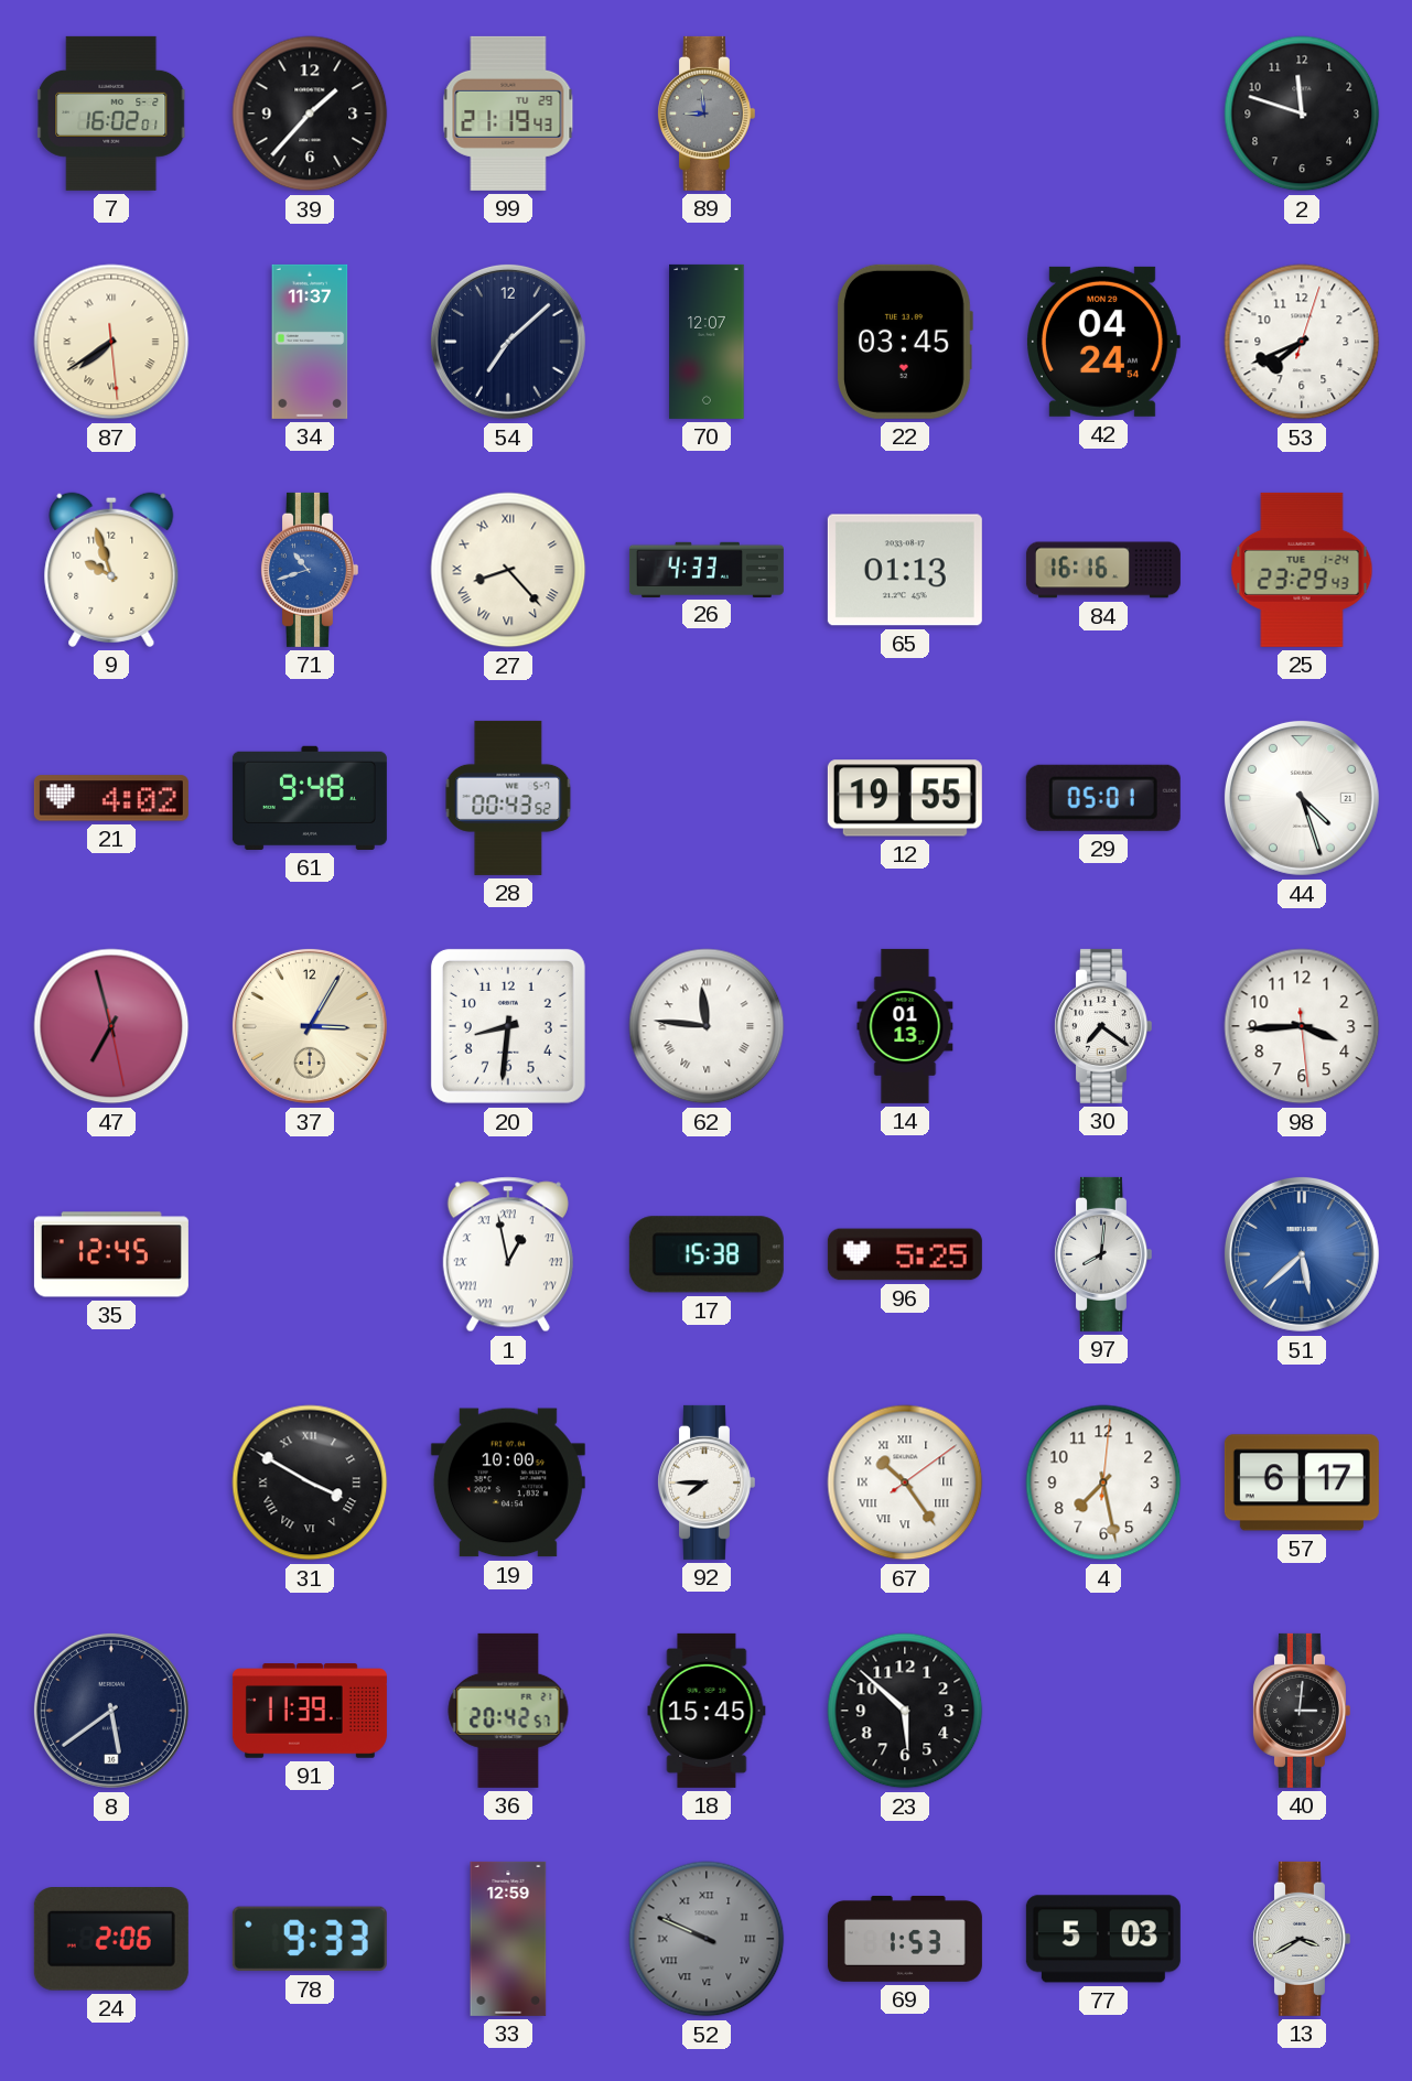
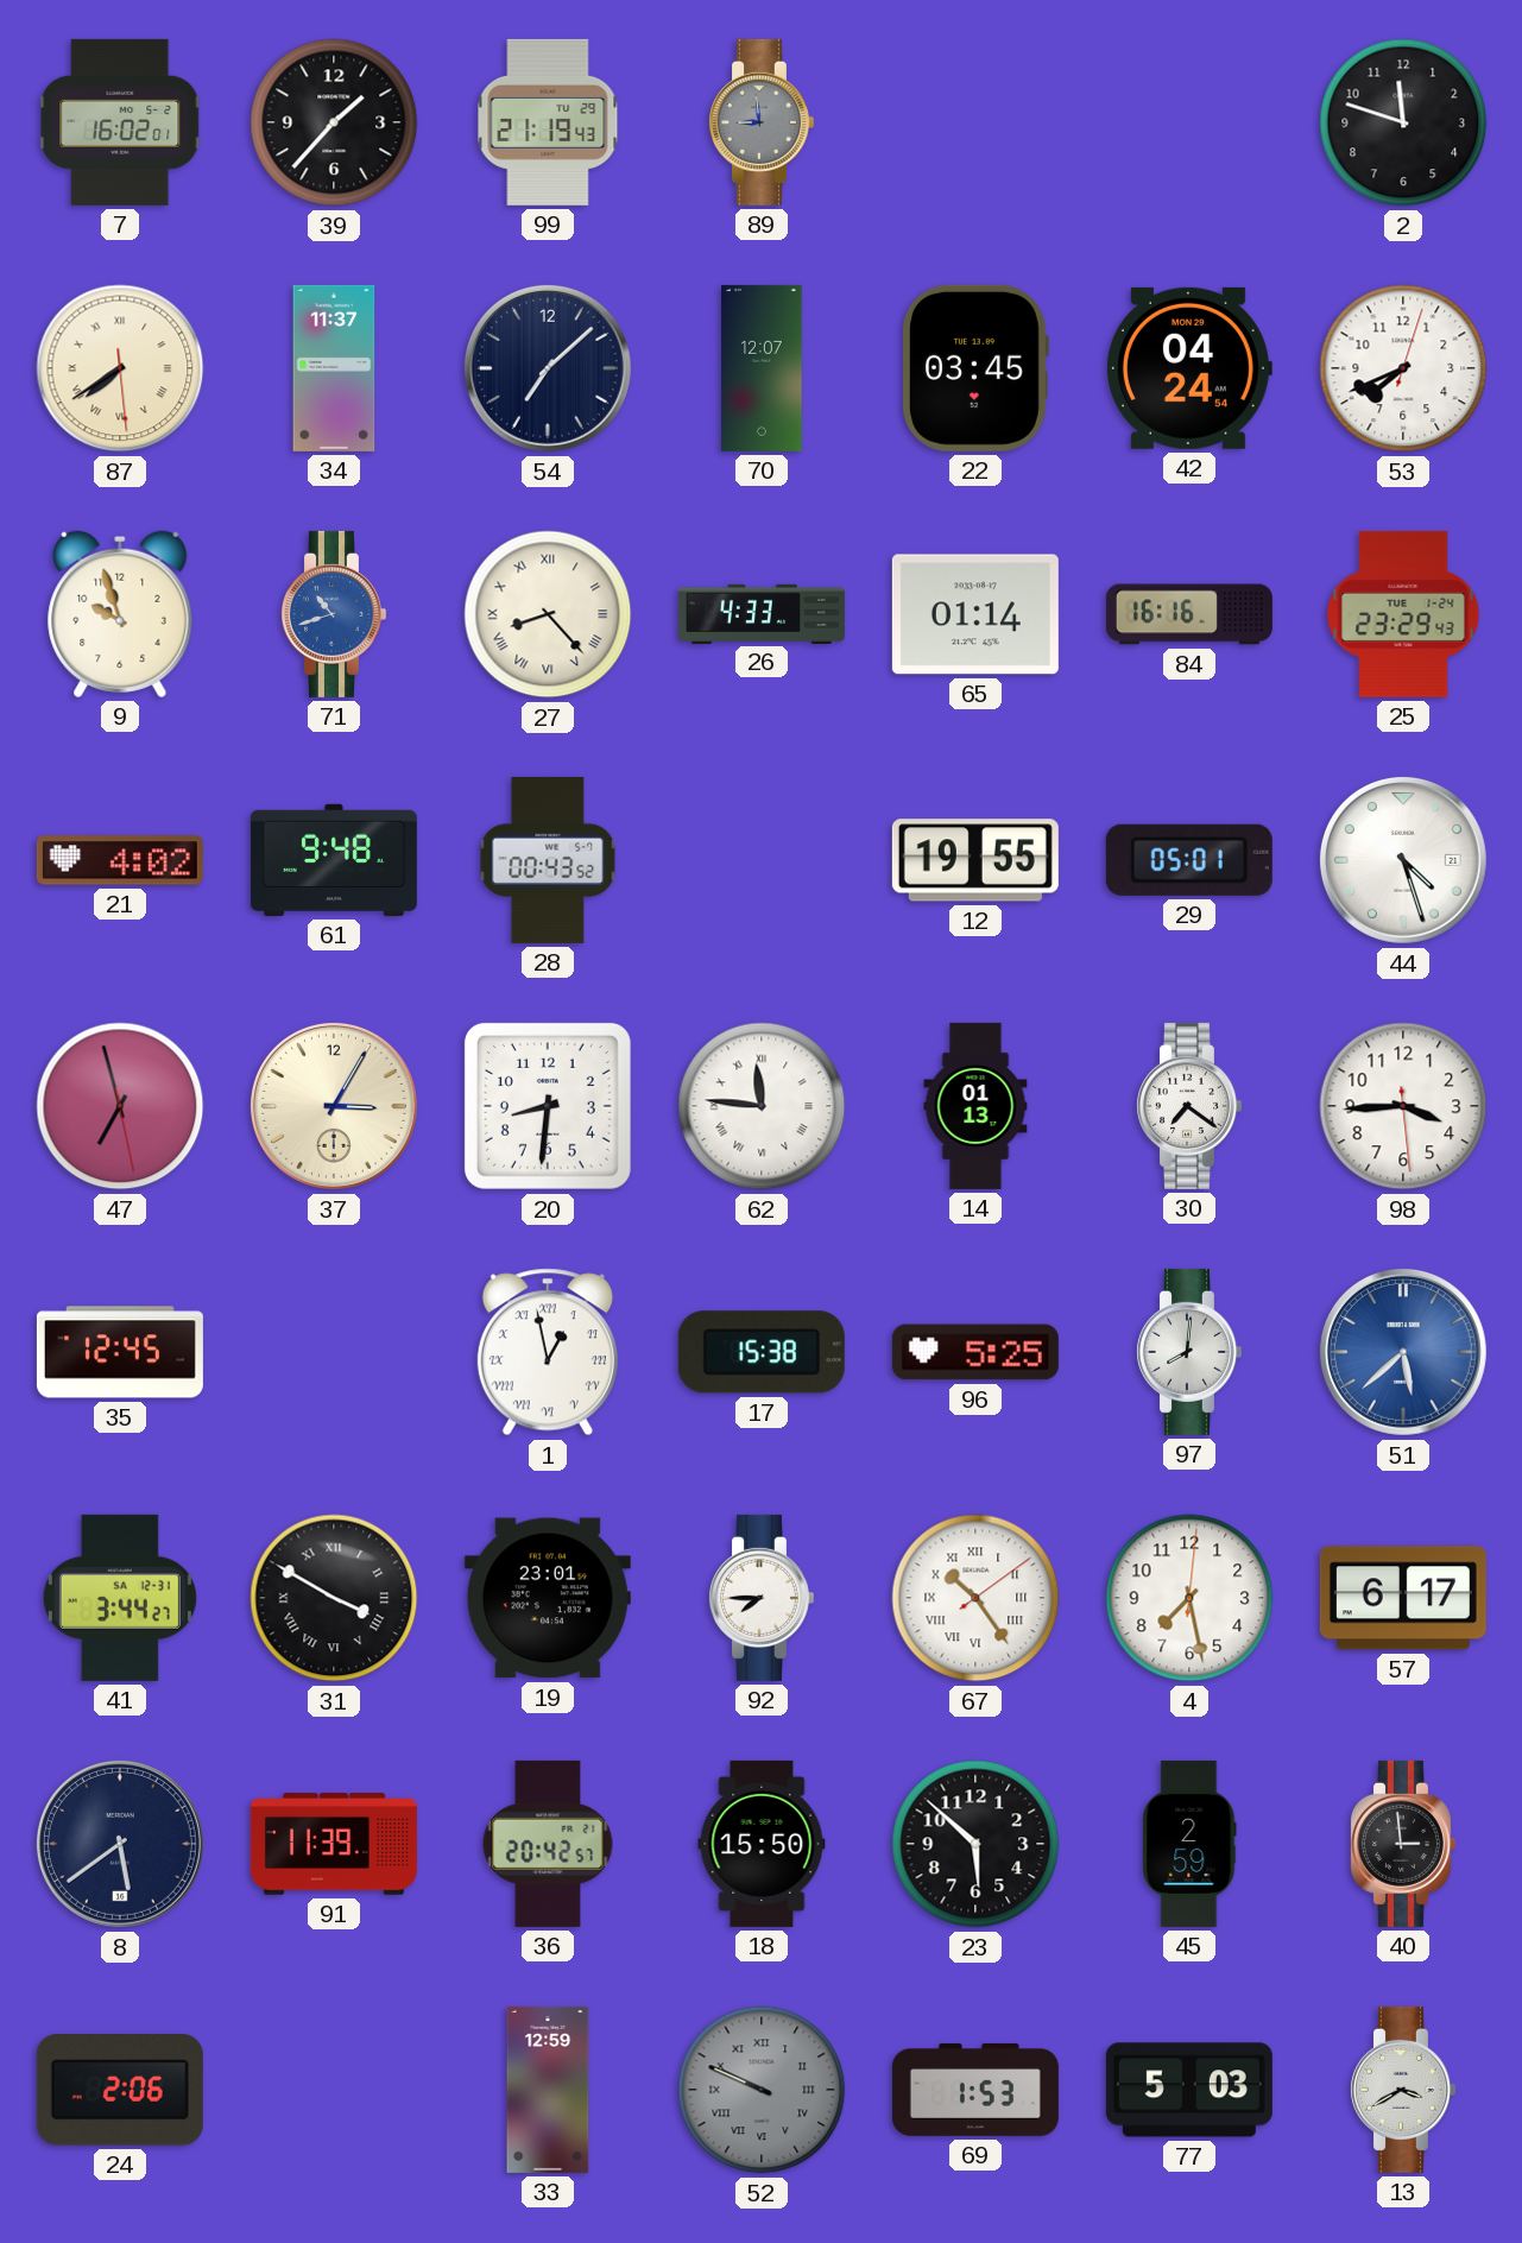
65: 01:13 -> 01:14
41: none -> 3:44
19: 10:00 -> 23:01
18: 15:45 -> 15:50
45: none -> 2:59
40: 3:01 -> 2:59
78: 9:33 -> none
